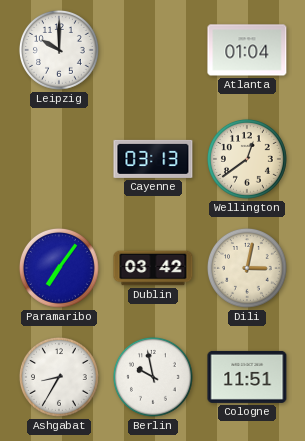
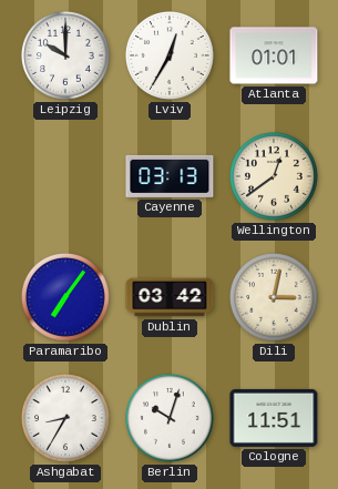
Lviv: none -> 12:35
Atlanta: 01:04 -> 01:01
Berlin: 9:58 -> 10:03
